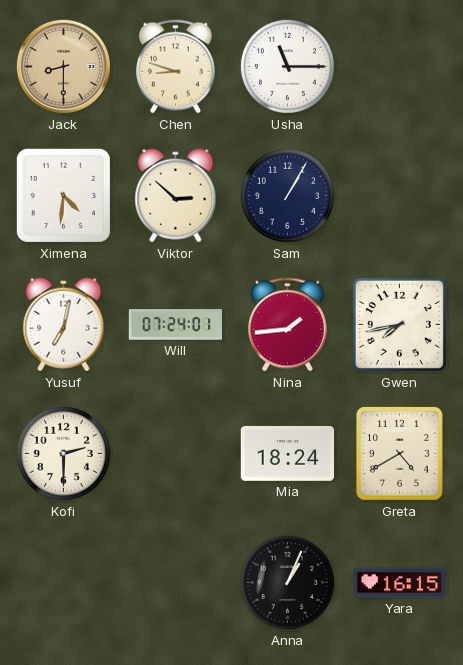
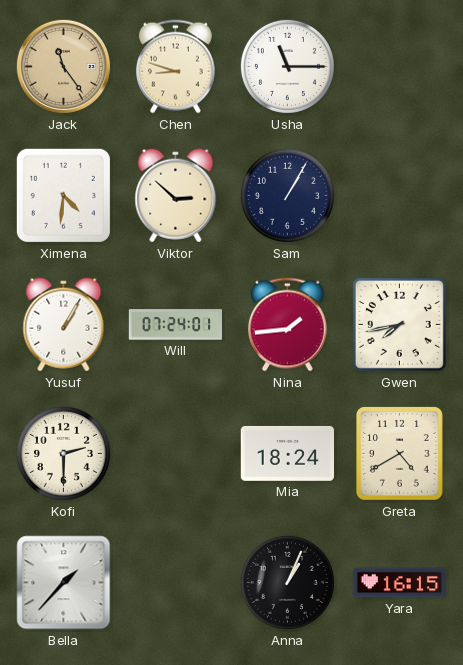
Jack: 8:30 -> 11:24
Yusuf: 7:02 -> 1:05
Bella: none -> 1:37
